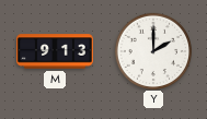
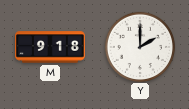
M: 9:13 -> 9:18
